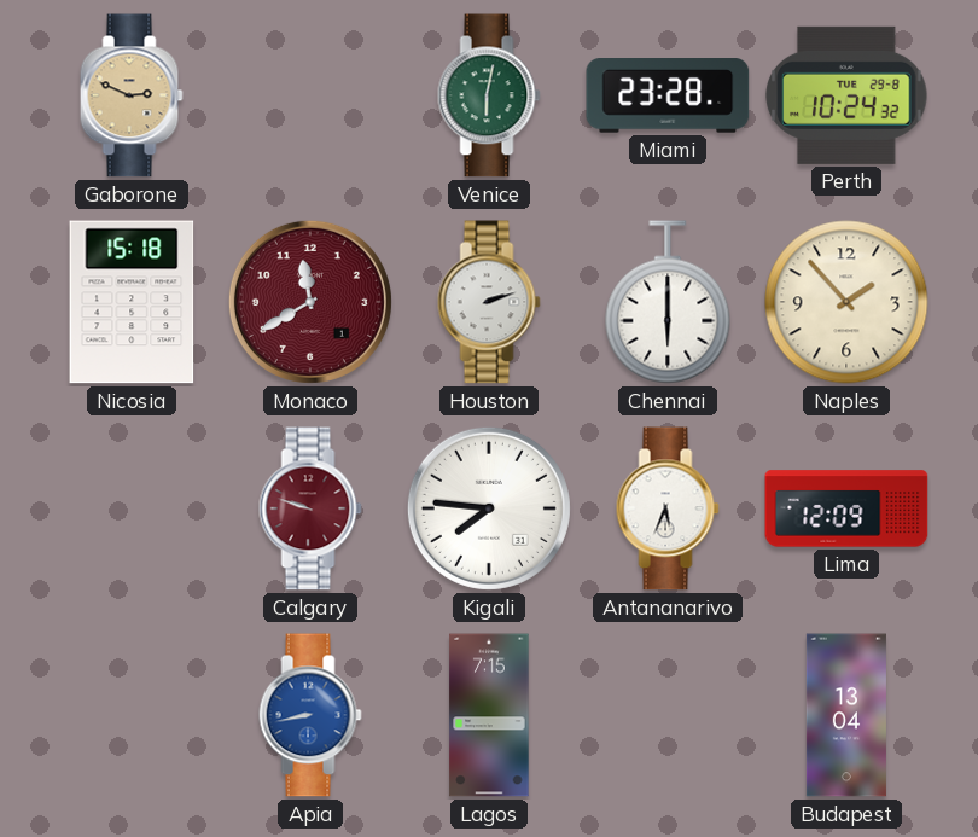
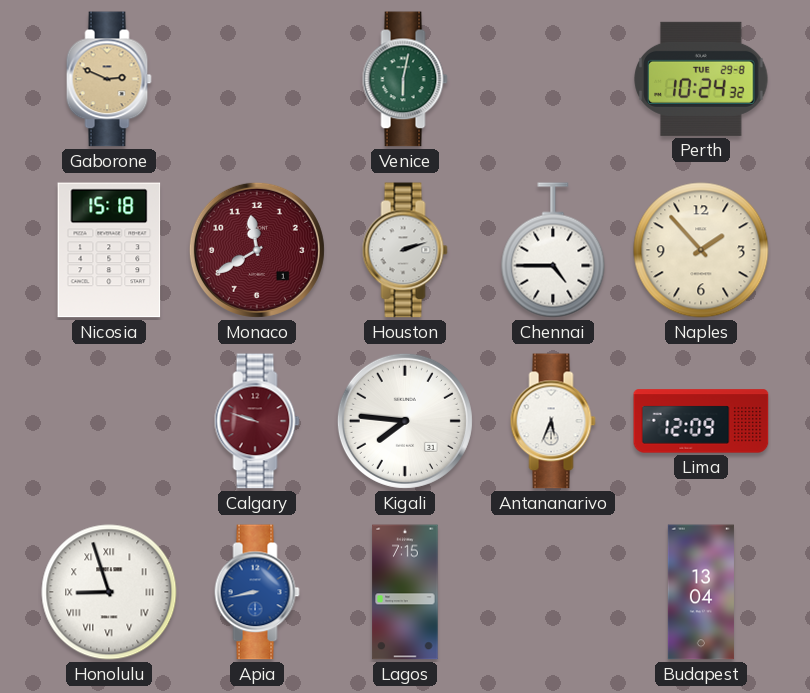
Miami: 23:28 -> none
Chennai: 6:00 -> 4:45
Honolulu: none -> 8:57
